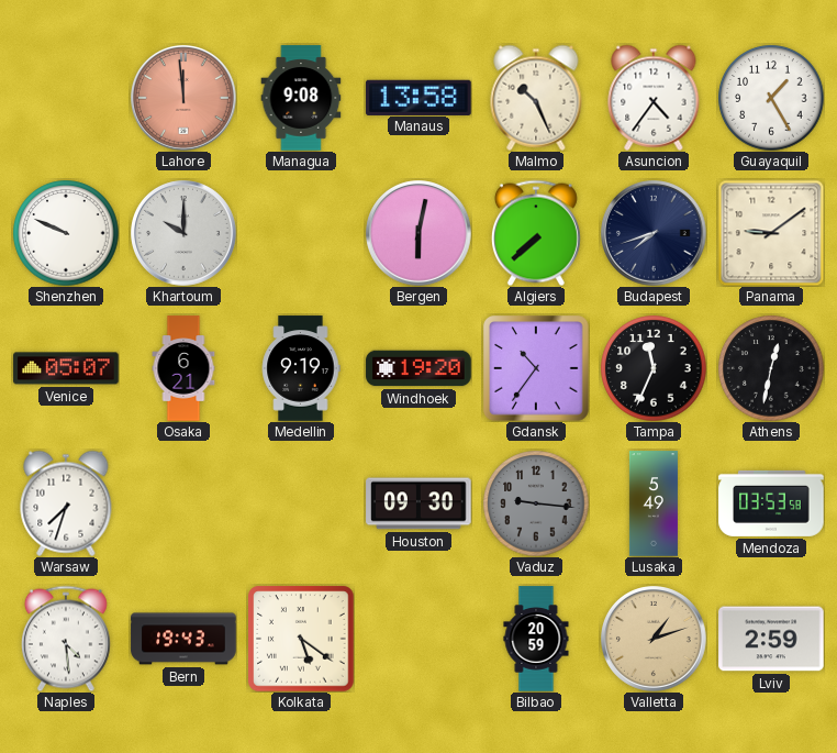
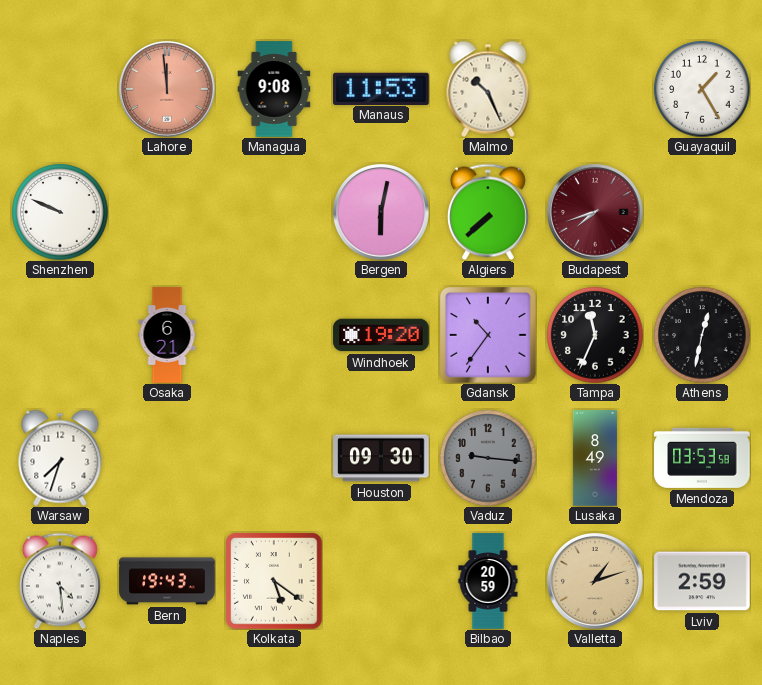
Manaus: 13:58 -> 11:53
Asuncion: 4:36 -> none
Khartoum: 10:00 -> none
Budapest dial: navy -> burgundy
Panama: 9:09 -> none
Venice: 05:07 -> none
Medellin: 9:19 -> none
Lusaka: 5:49 -> 8:49
